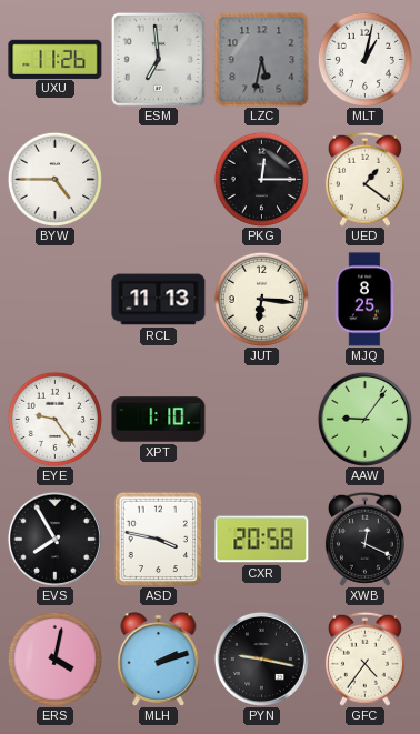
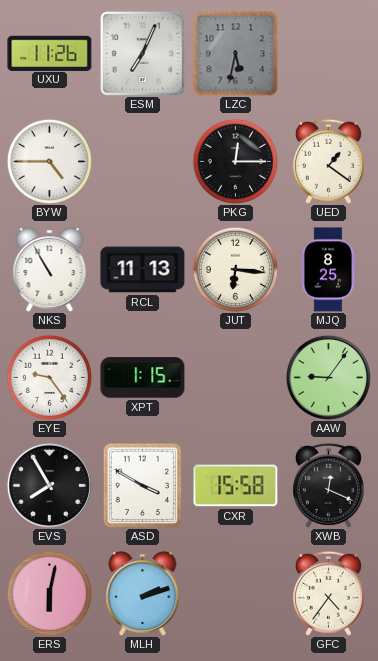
ESM: 6:59 -> 7:04
MLT: 1:02 -> none
NKS: none -> 10:55
XPT: 1:10 -> 1:15
ASD: 3:47 -> 3:50
CXR: 20:58 -> 15:58
ERS: 4:02 -> 6:02
PYN: 9:17 -> none
